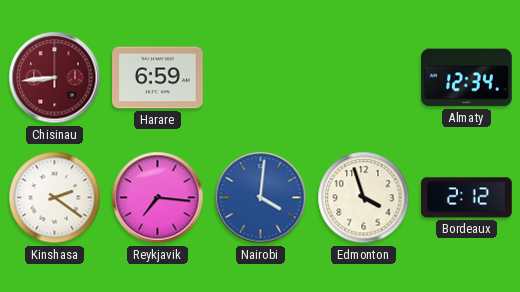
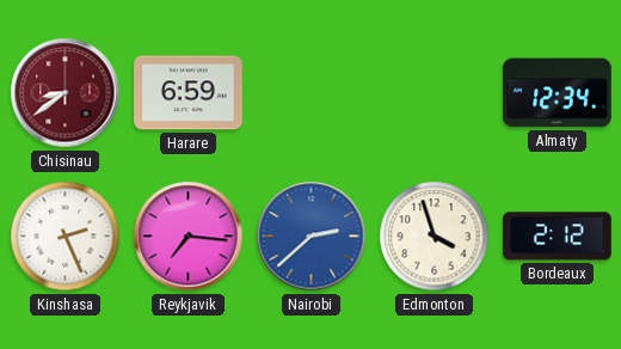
Chisinau: 8:44 -> 8:39
Kinshasa: 2:21 -> 2:26
Nairobi: 4:01 -> 2:38
